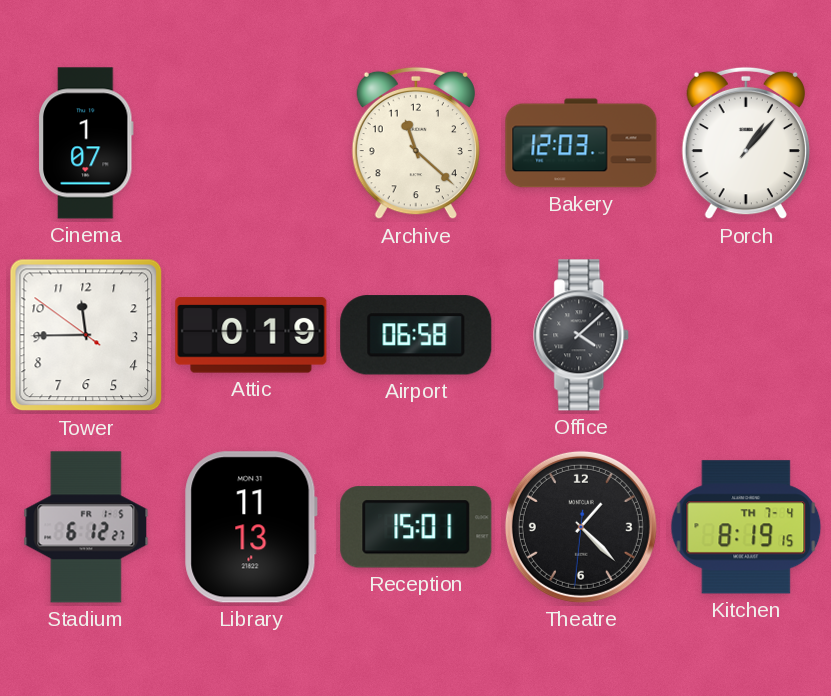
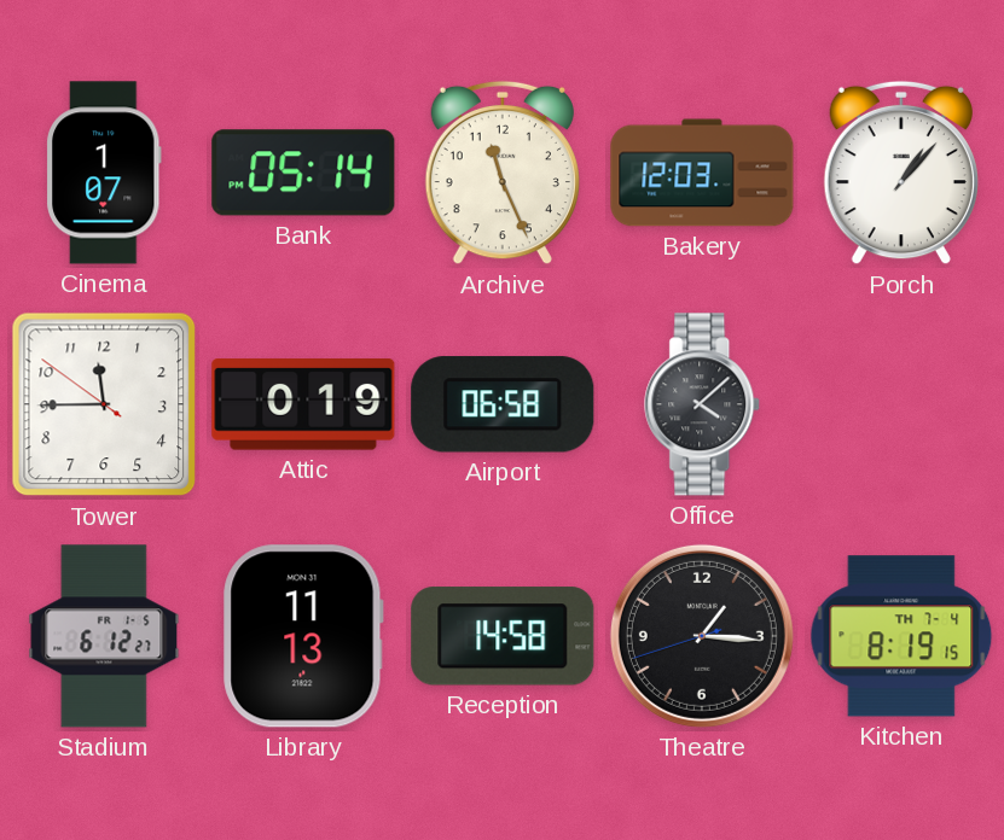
Bank: none -> 05:14
Archive: 11:22 -> 11:26
Reception: 15:01 -> 14:58
Theatre: 1:22 -> 1:15
